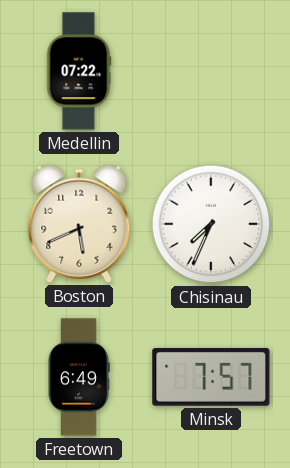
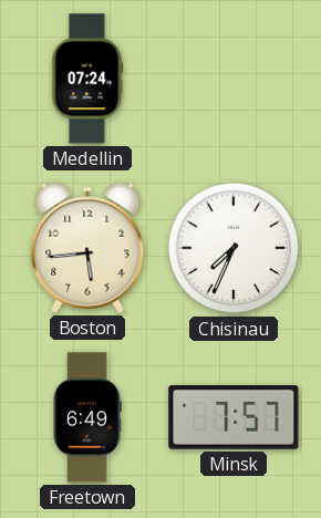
Medellin: 07:22 -> 07:24
Boston: 5:41 -> 5:44
